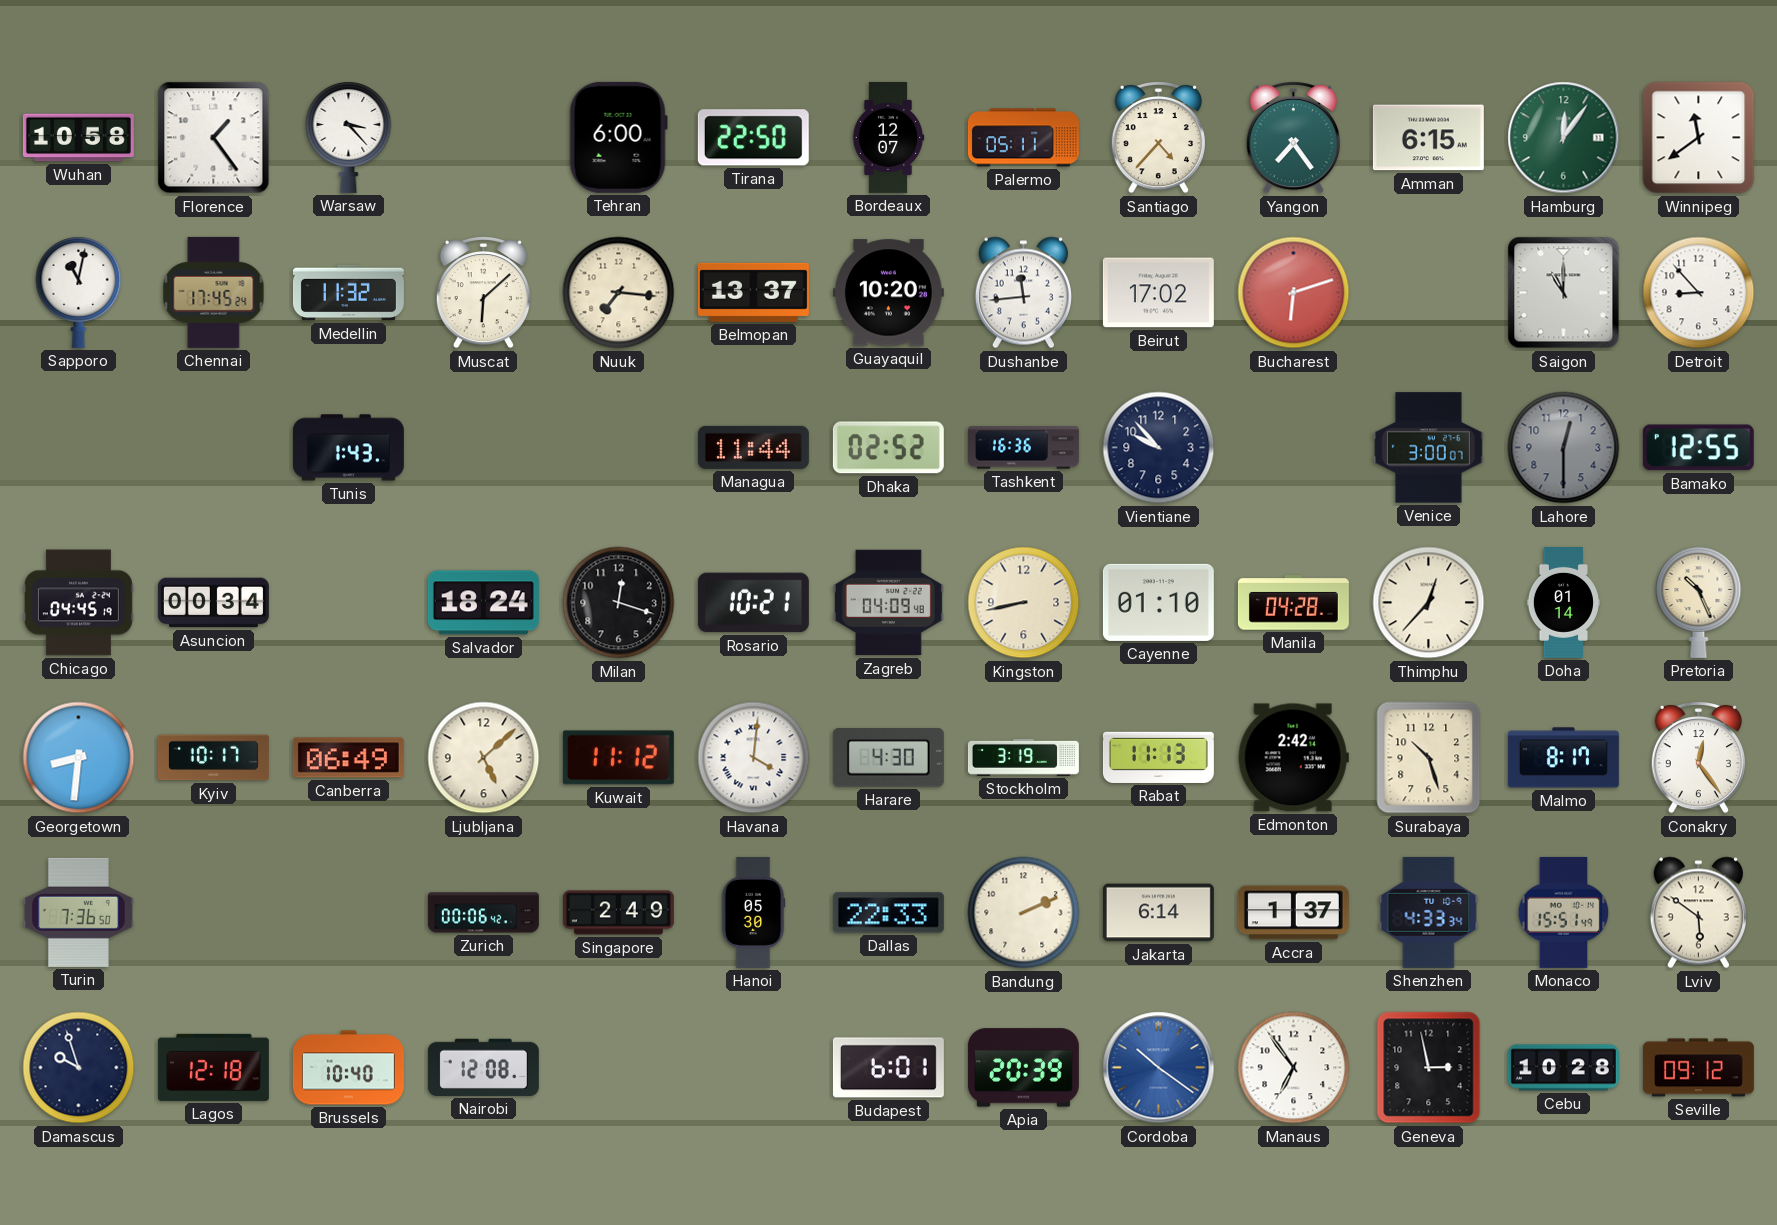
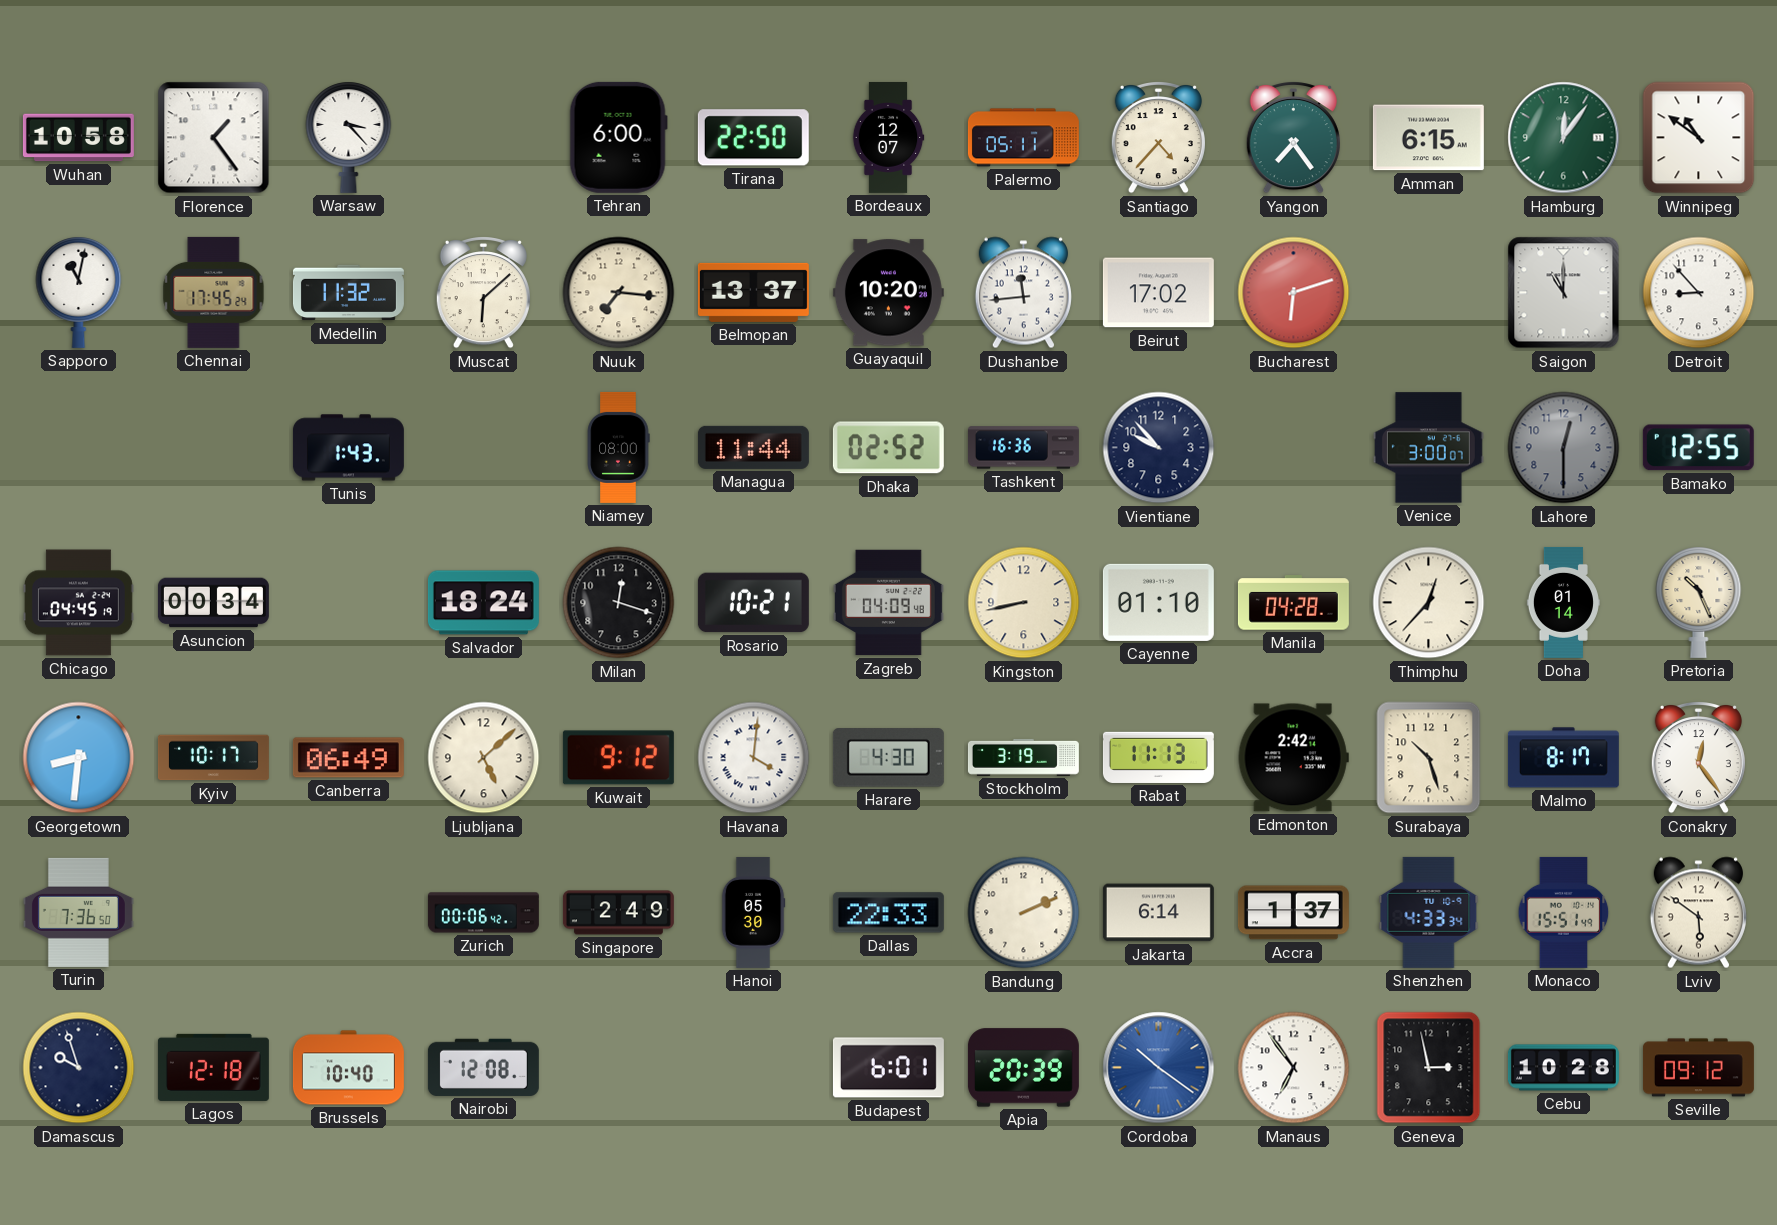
Winnipeg: 11:39 -> 10:51
Niamey: none -> 08:00
Kuwait: 11:12 -> 9:12
